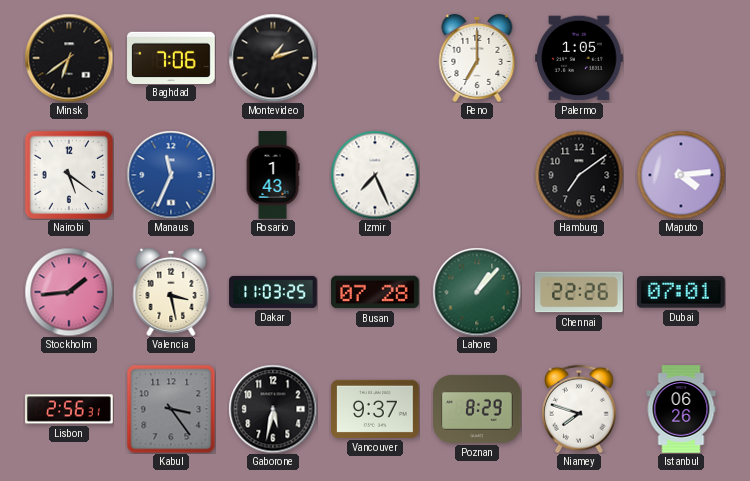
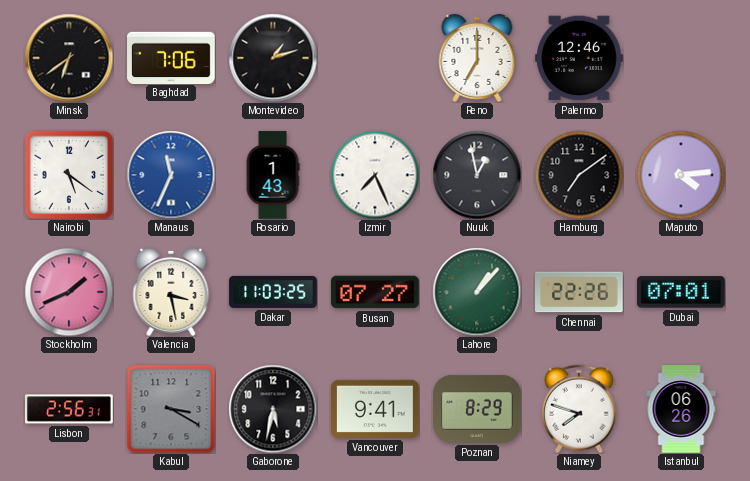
Palermo: 1:05 -> 12:46
Nuuk: none -> 12:58
Stockholm: 1:44 -> 1:41
Busan: 07:28 -> 07:27
Kabul: 3:24 -> 3:20
Vancouver: 9:37 -> 9:41
